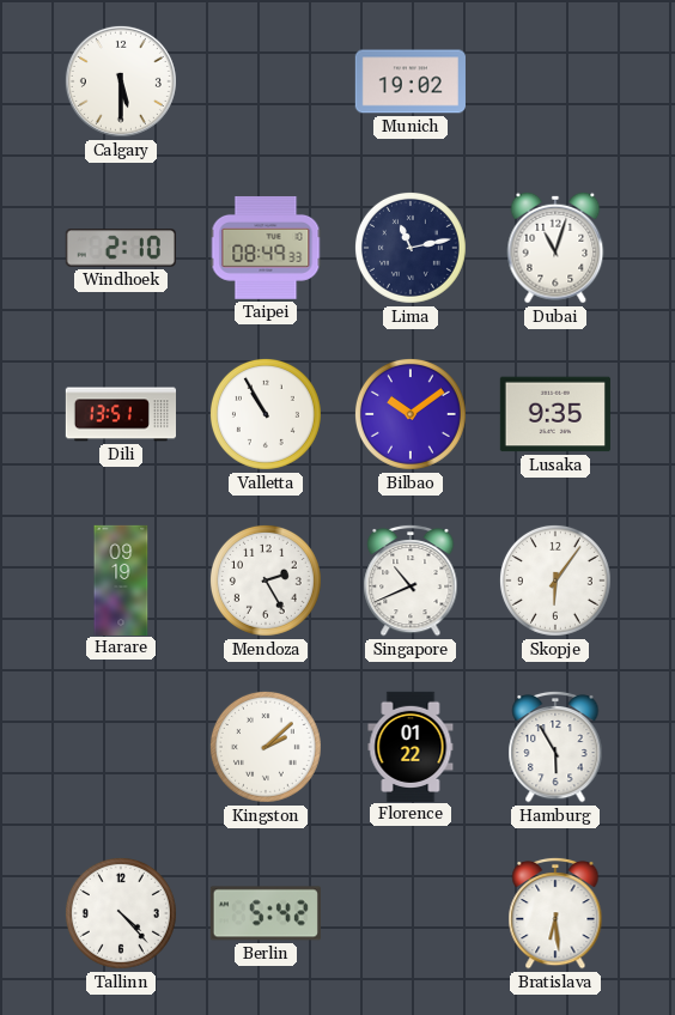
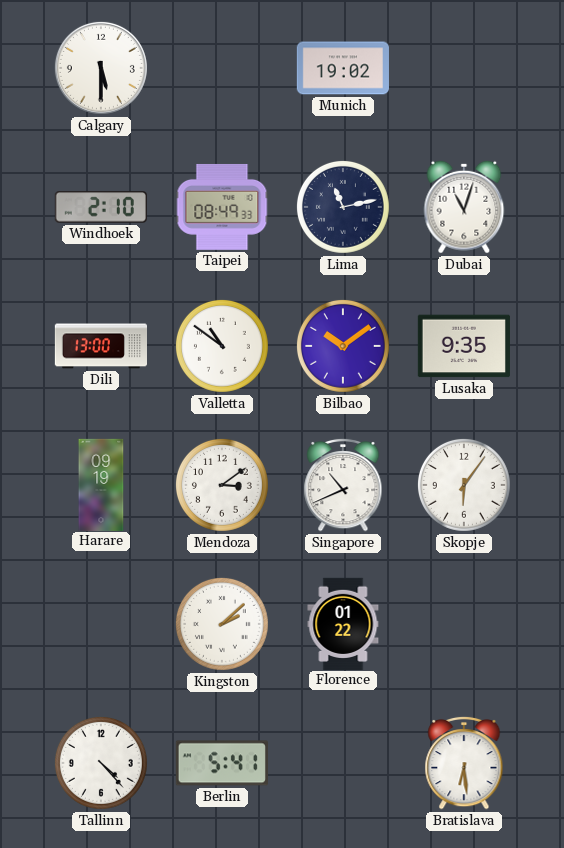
Dili: 13:51 -> 13:00
Valletta: 10:55 -> 10:51
Mendoza: 2:25 -> 3:09
Hamburg: 5:55 -> none
Berlin: 5:42 -> 5:41
